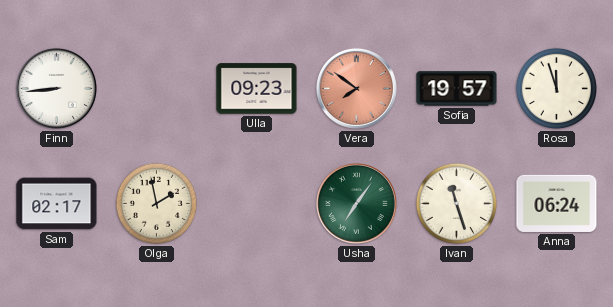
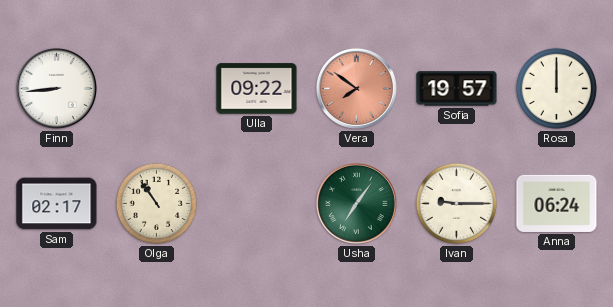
Ulla: 09:23 -> 09:22
Rosa: 11:57 -> 12:00
Olga: 1:58 -> 10:54
Ivan: 11:27 -> 9:15
